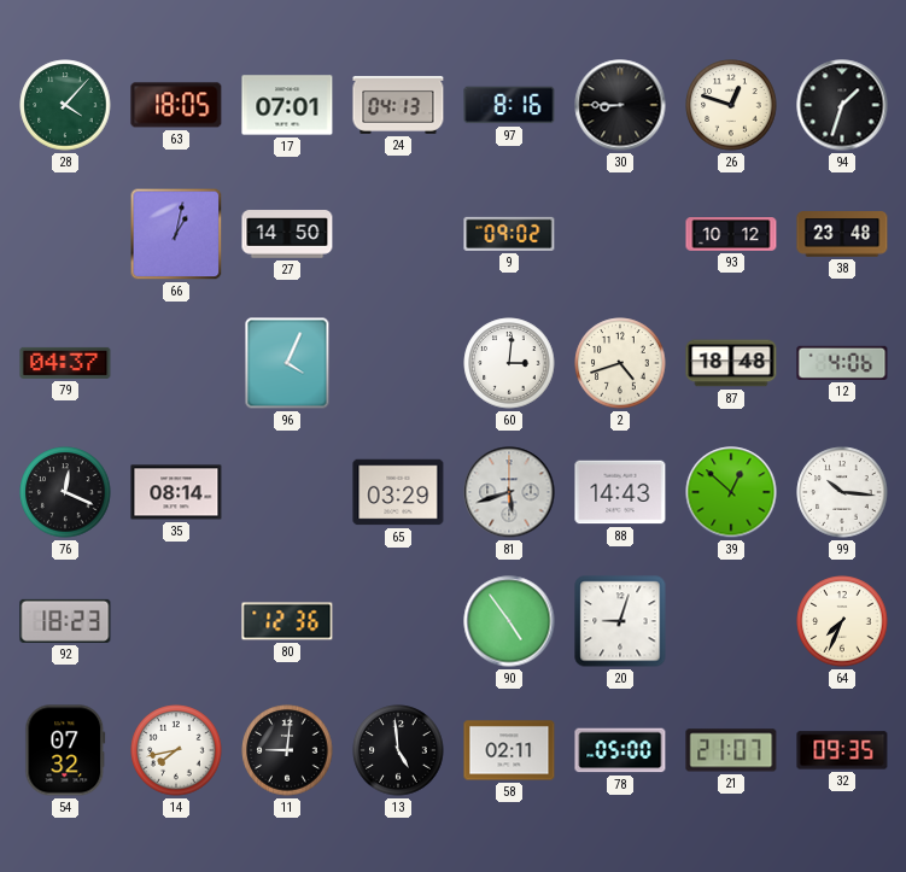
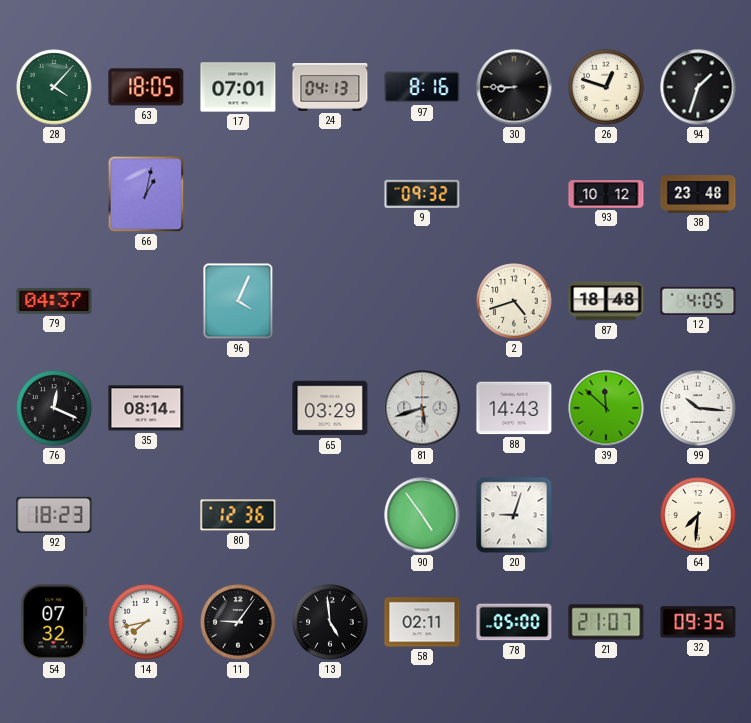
27: 14:50 -> none
9: 09:02 -> 09:32
60: 3:01 -> none
12: 4:06 -> 4:05
39: 12:52 -> 11:52
64: 7:34 -> 7:31
11: 9:01 -> 9:06
